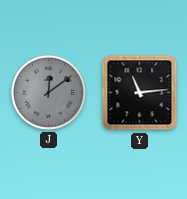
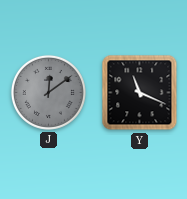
Y: 11:14 -> 11:19
